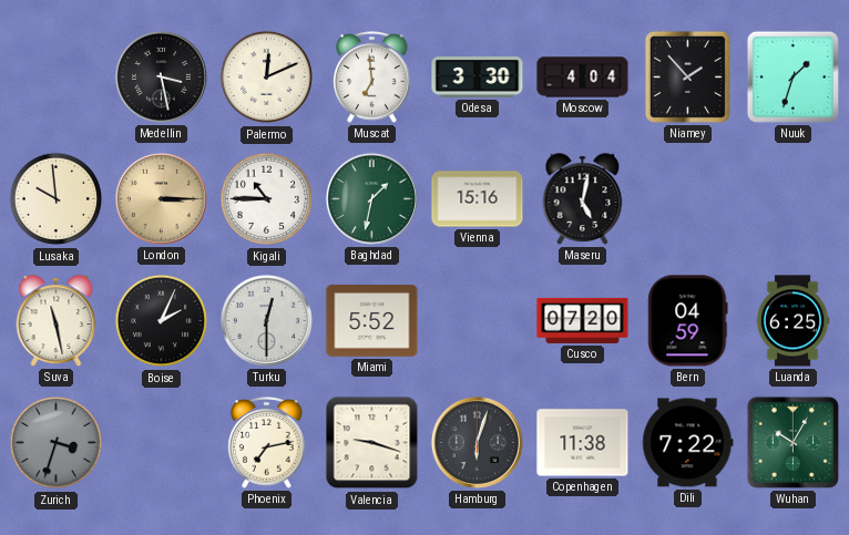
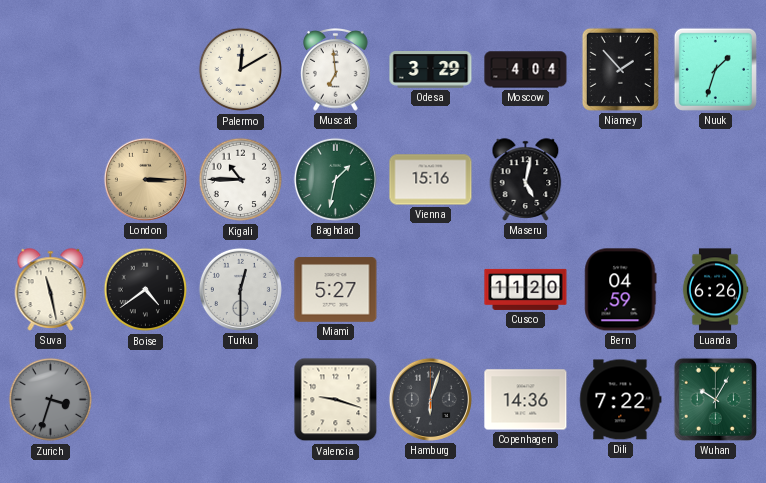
Medellin: 3:28 -> none
Palermo: 12:11 -> 12:10
Odesa: 3:30 -> 3:29
Lusaka: 9:59 -> none
Boise: 2:04 -> 4:39
Miami: 5:52 -> 5:27
Cusco: 07:20 -> 11:20
Luanda: 6:25 -> 6:26
Phoenix: 7:13 -> none
Copenhagen: 11:38 -> 14:36
